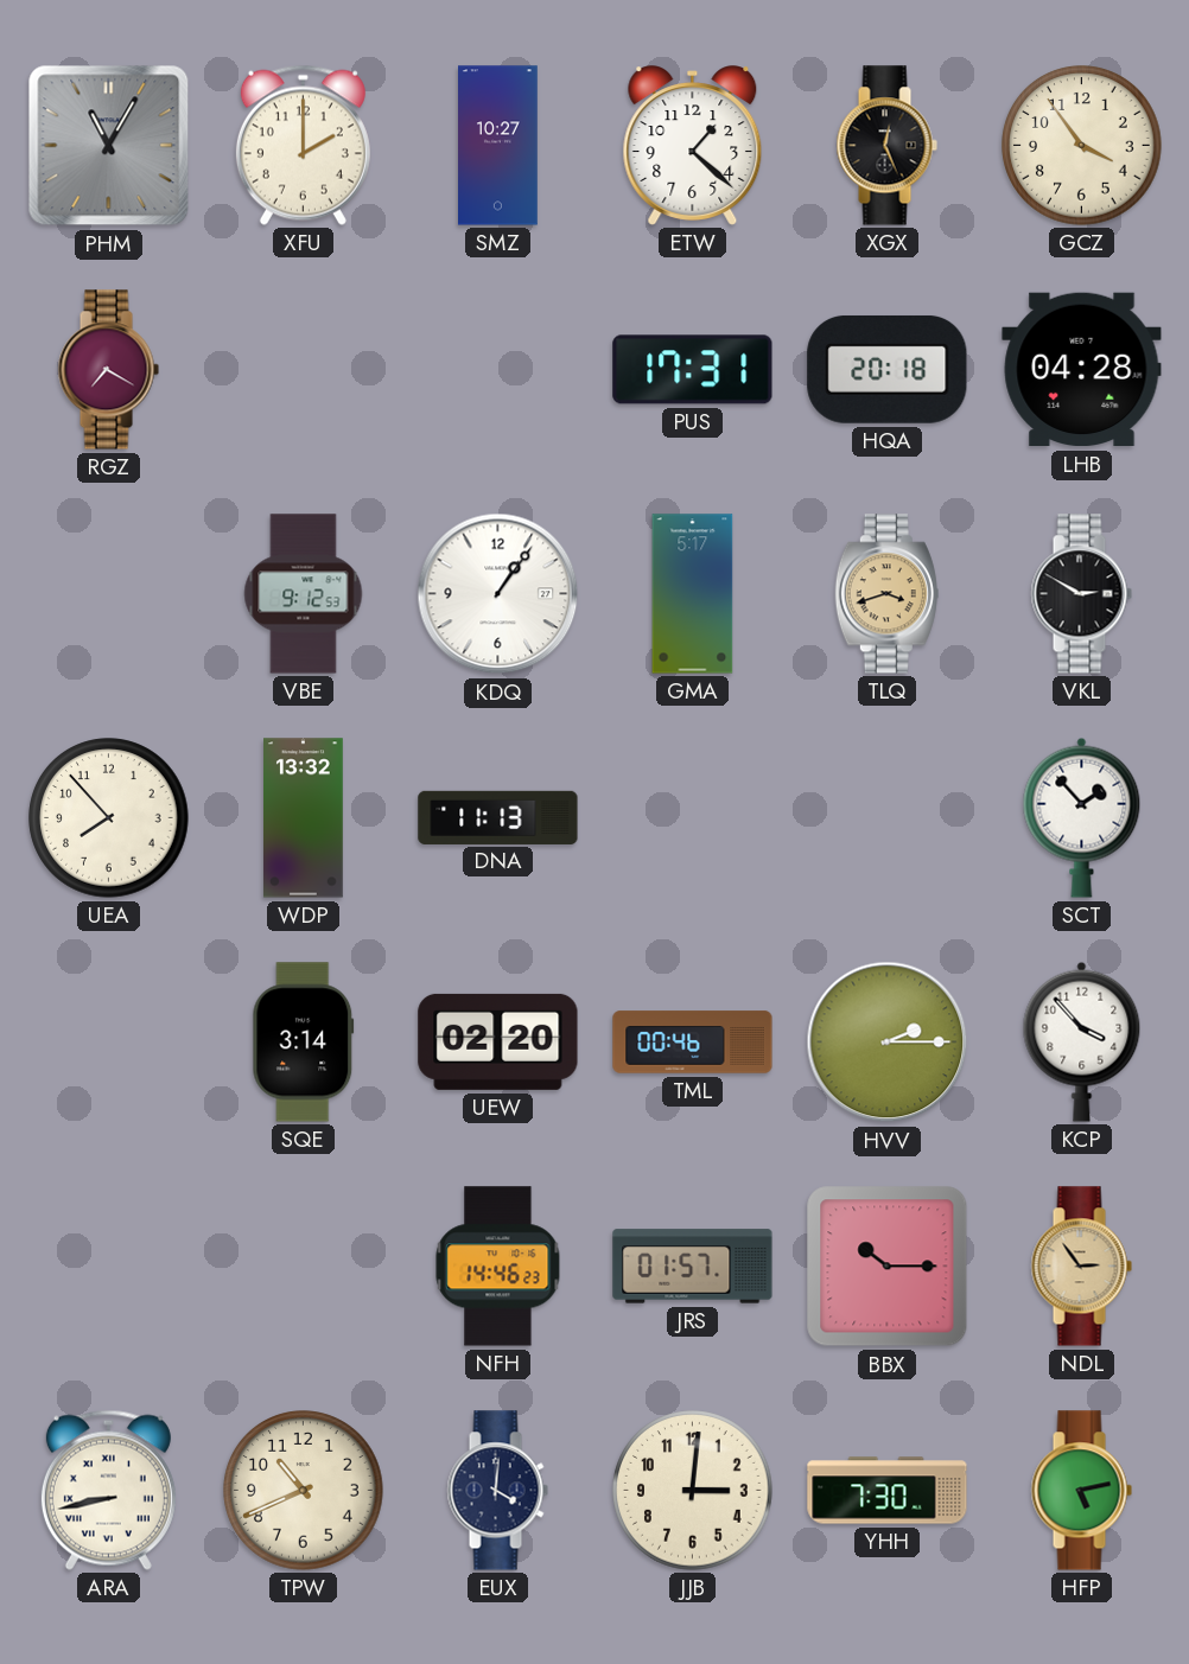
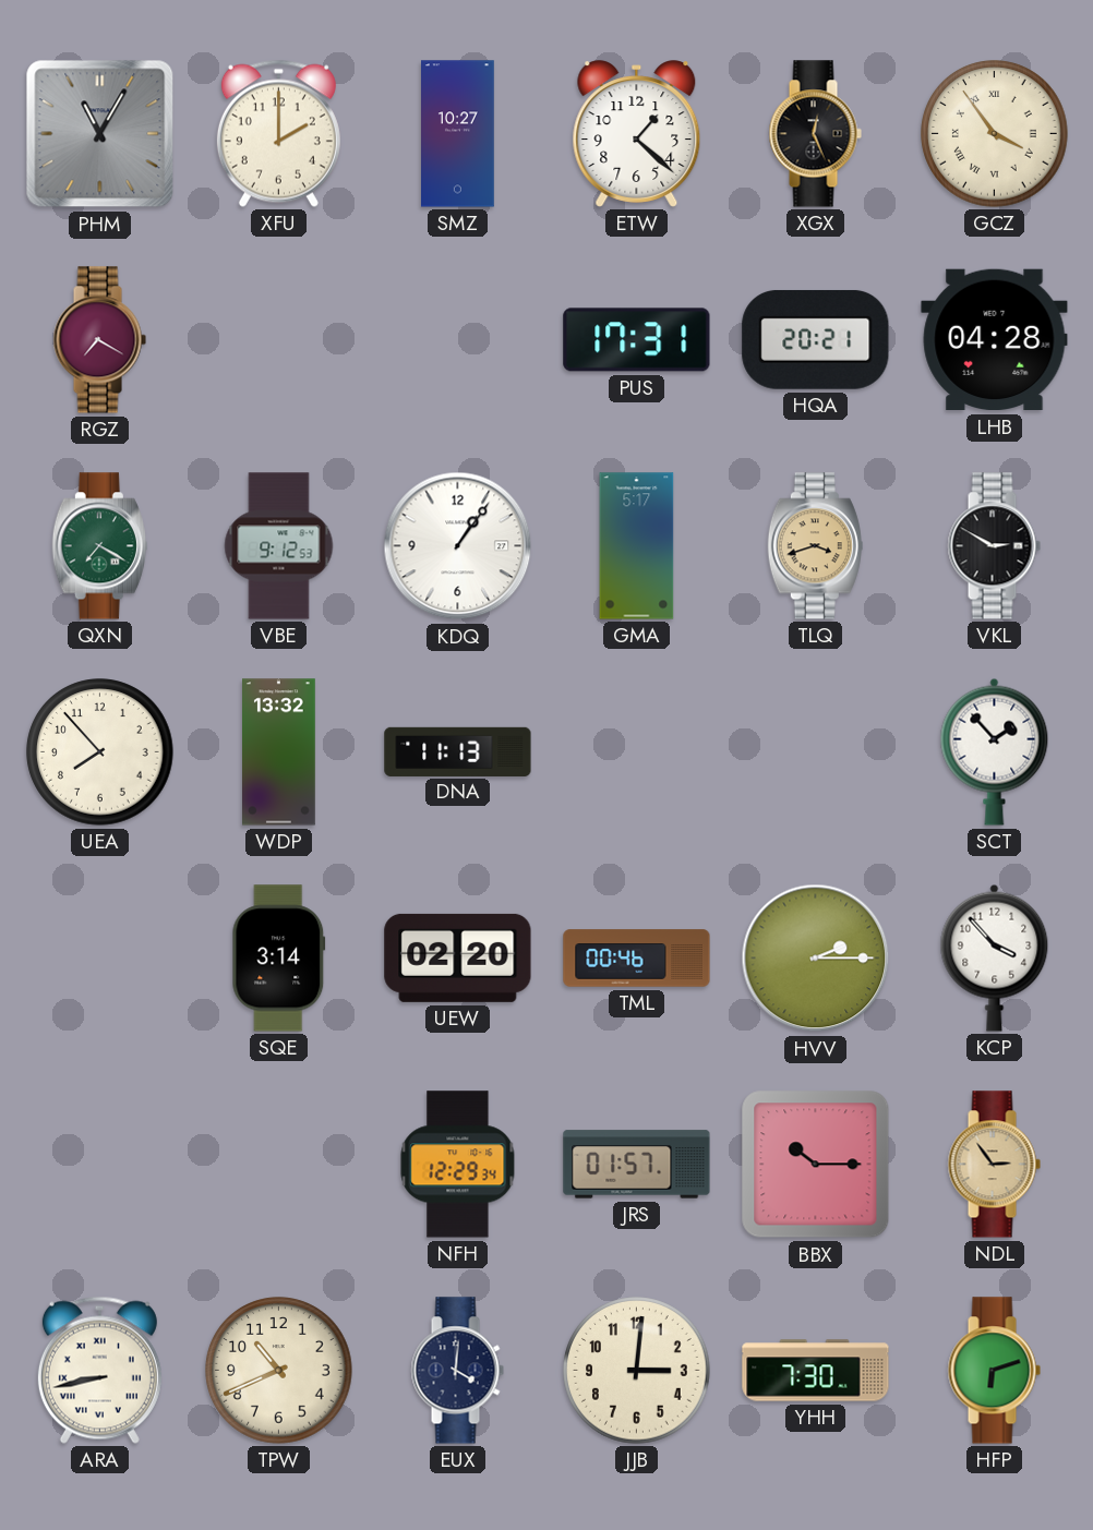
GCZ numerals: Arabic -> Roman
HQA: 20:18 -> 20:21
QXN: none -> 7:20
NFH: 14:46 -> 12:29
HFP: 5:13 -> 6:12
